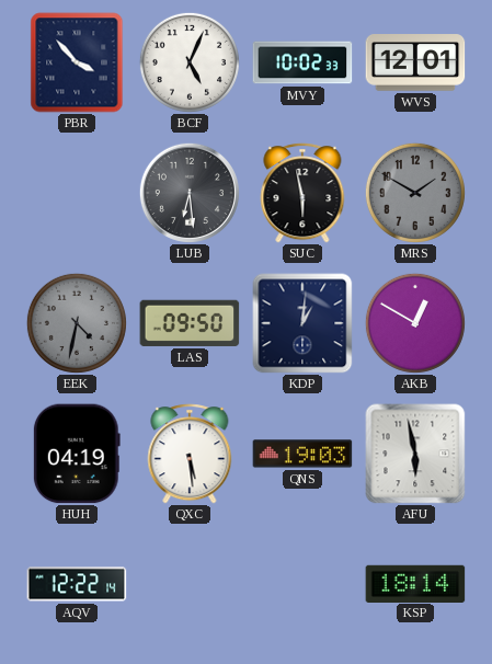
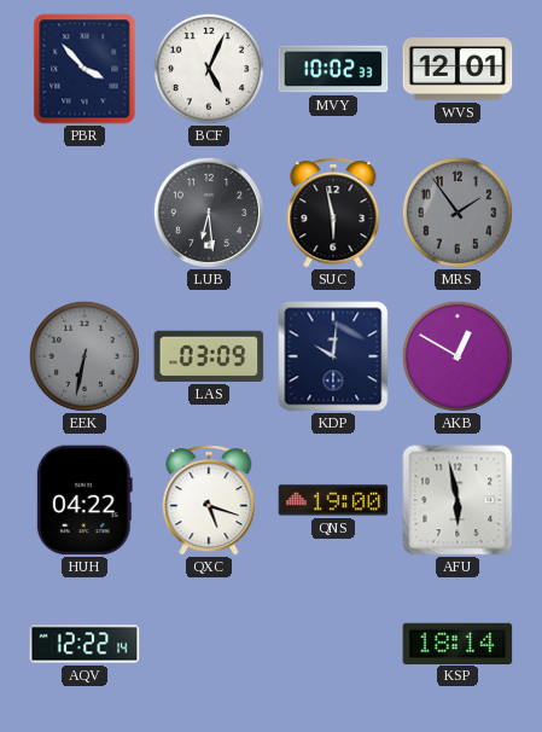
MRS: 1:50 -> 1:54
EEK: 4:32 -> 6:32
LAS: 09:50 -> 03:09
KDP: 1:01 -> 10:01
HUH: 04:19 -> 04:22
QXC: 5:29 -> 5:18
QNS: 19:03 -> 19:00
